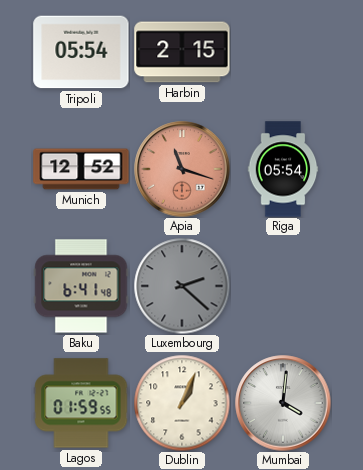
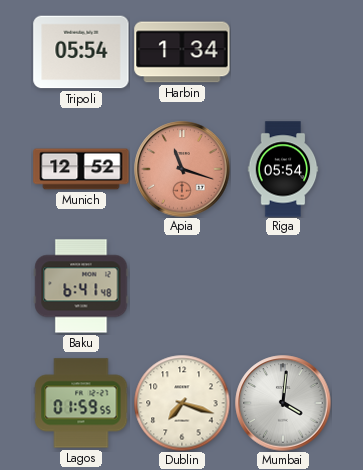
Harbin: 2:15 -> 1:34
Luxembourg: 2:22 -> none
Dublin: 1:04 -> 7:18
